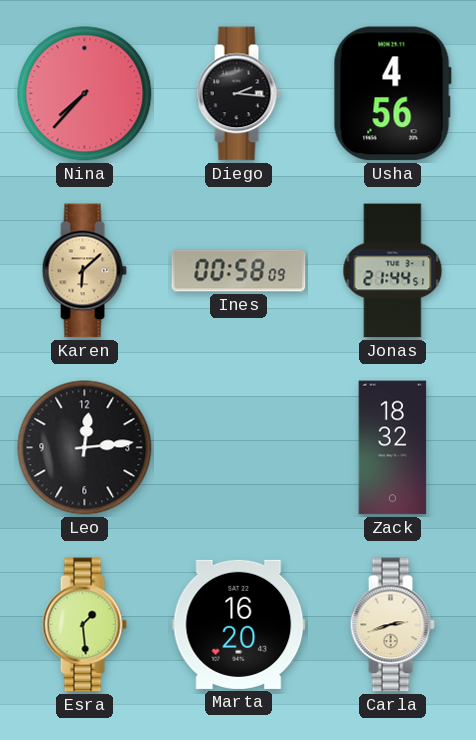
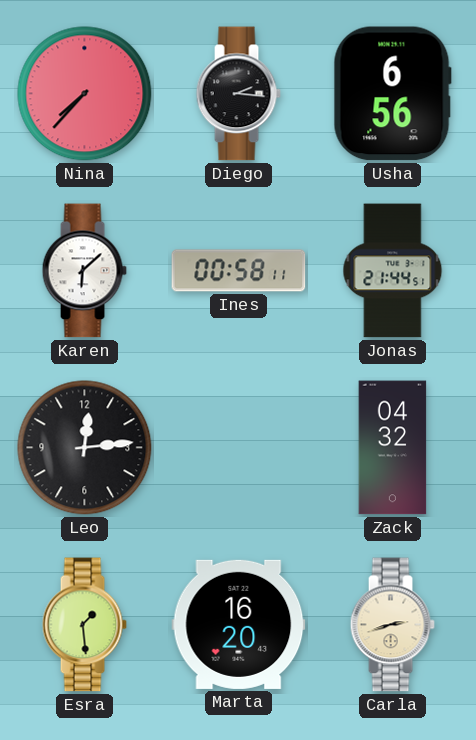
Usha: 4:56 -> 6:56
Karen dial: champagne -> white
Ines: 00:58:09 -> 00:58:11
Zack: 18:32 -> 04:32
